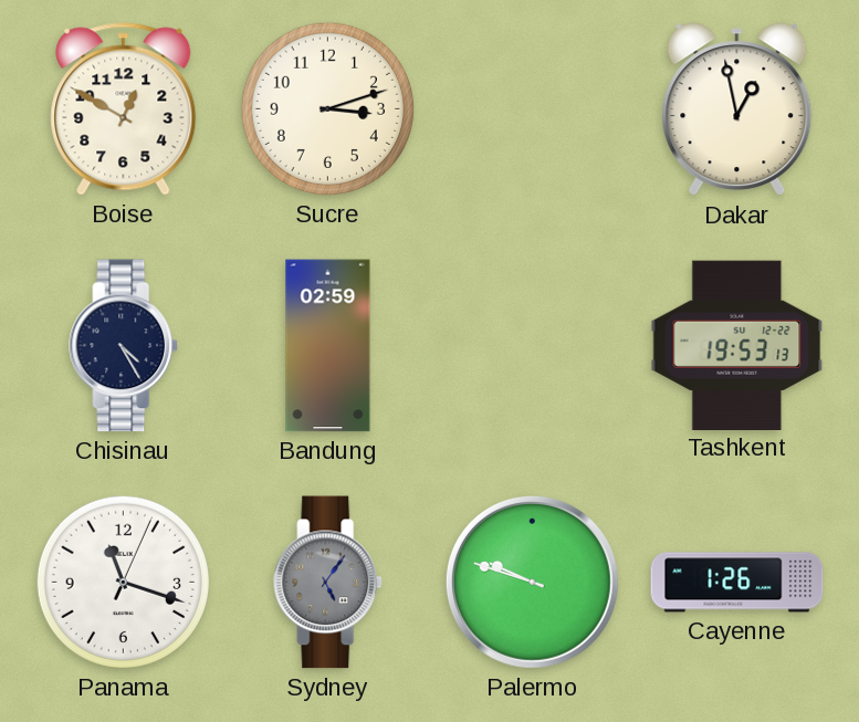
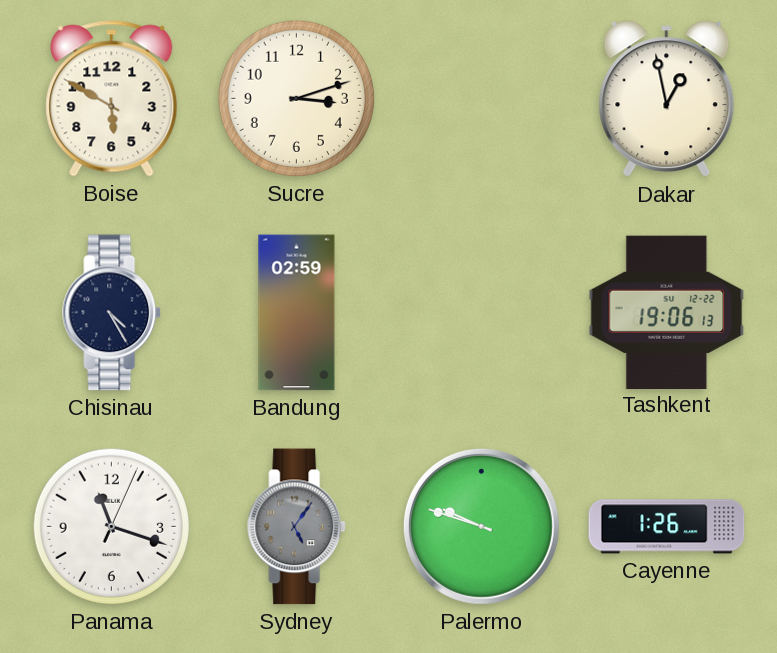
Boise: 12:50 -> 5:50
Tashkent: 19:53 -> 19:06
